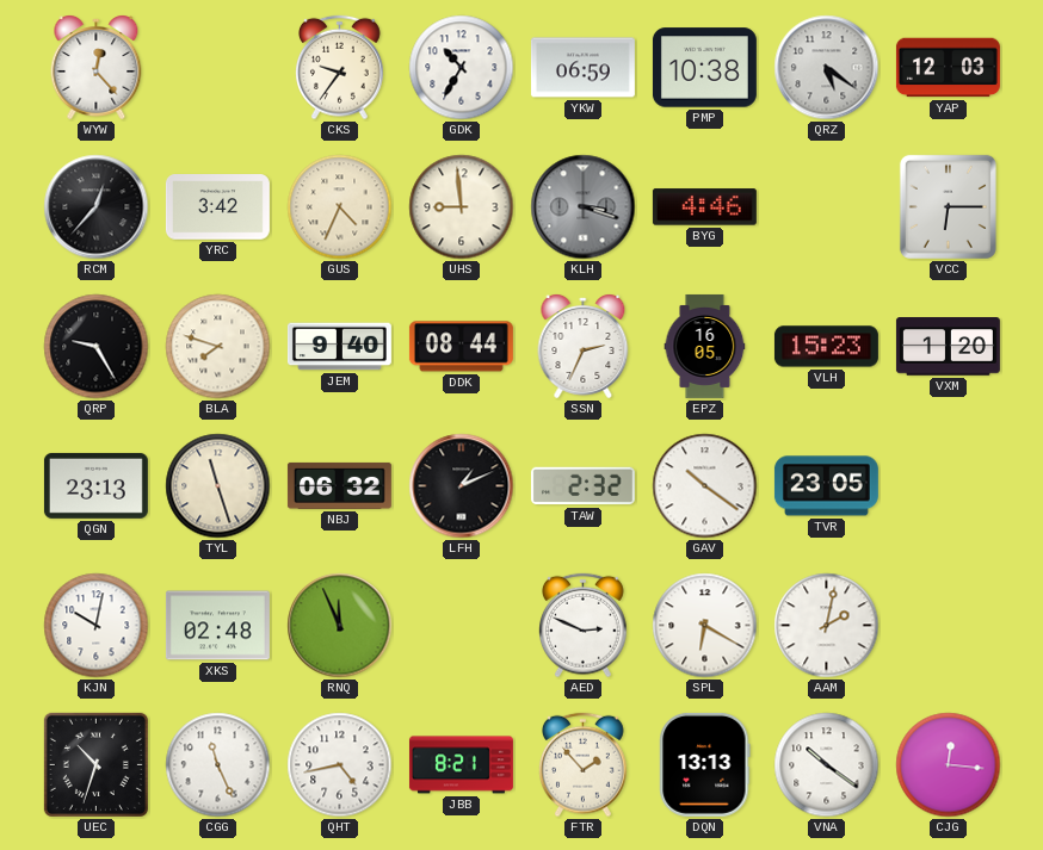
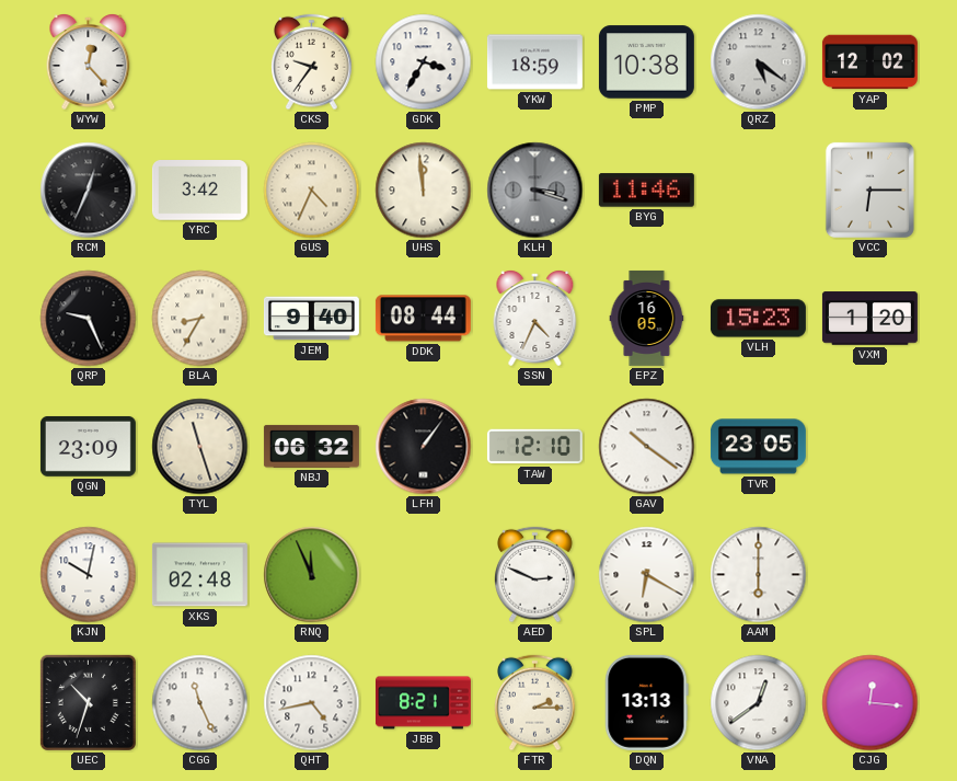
GDK: 10:35 -> 3:35
YKW: 06:59 -> 18:59
YAP: 12:03 -> 12:02
RCM: 12:37 -> 12:34
UHS: 8:59 -> 11:59
BYG: 4:46 -> 11:46
QRP: 9:25 -> 9:26
BLA: 7:48 -> 8:35
SSN: 2:34 -> 4:34
QGN: 23:13 -> 23:09
LFH: 1:11 -> 1:06
TAW: 2:32 -> 12:10
AAM: 2:02 -> 6:00
FTR: 1:53 -> 2:15
VNA: 10:21 -> 12:39
